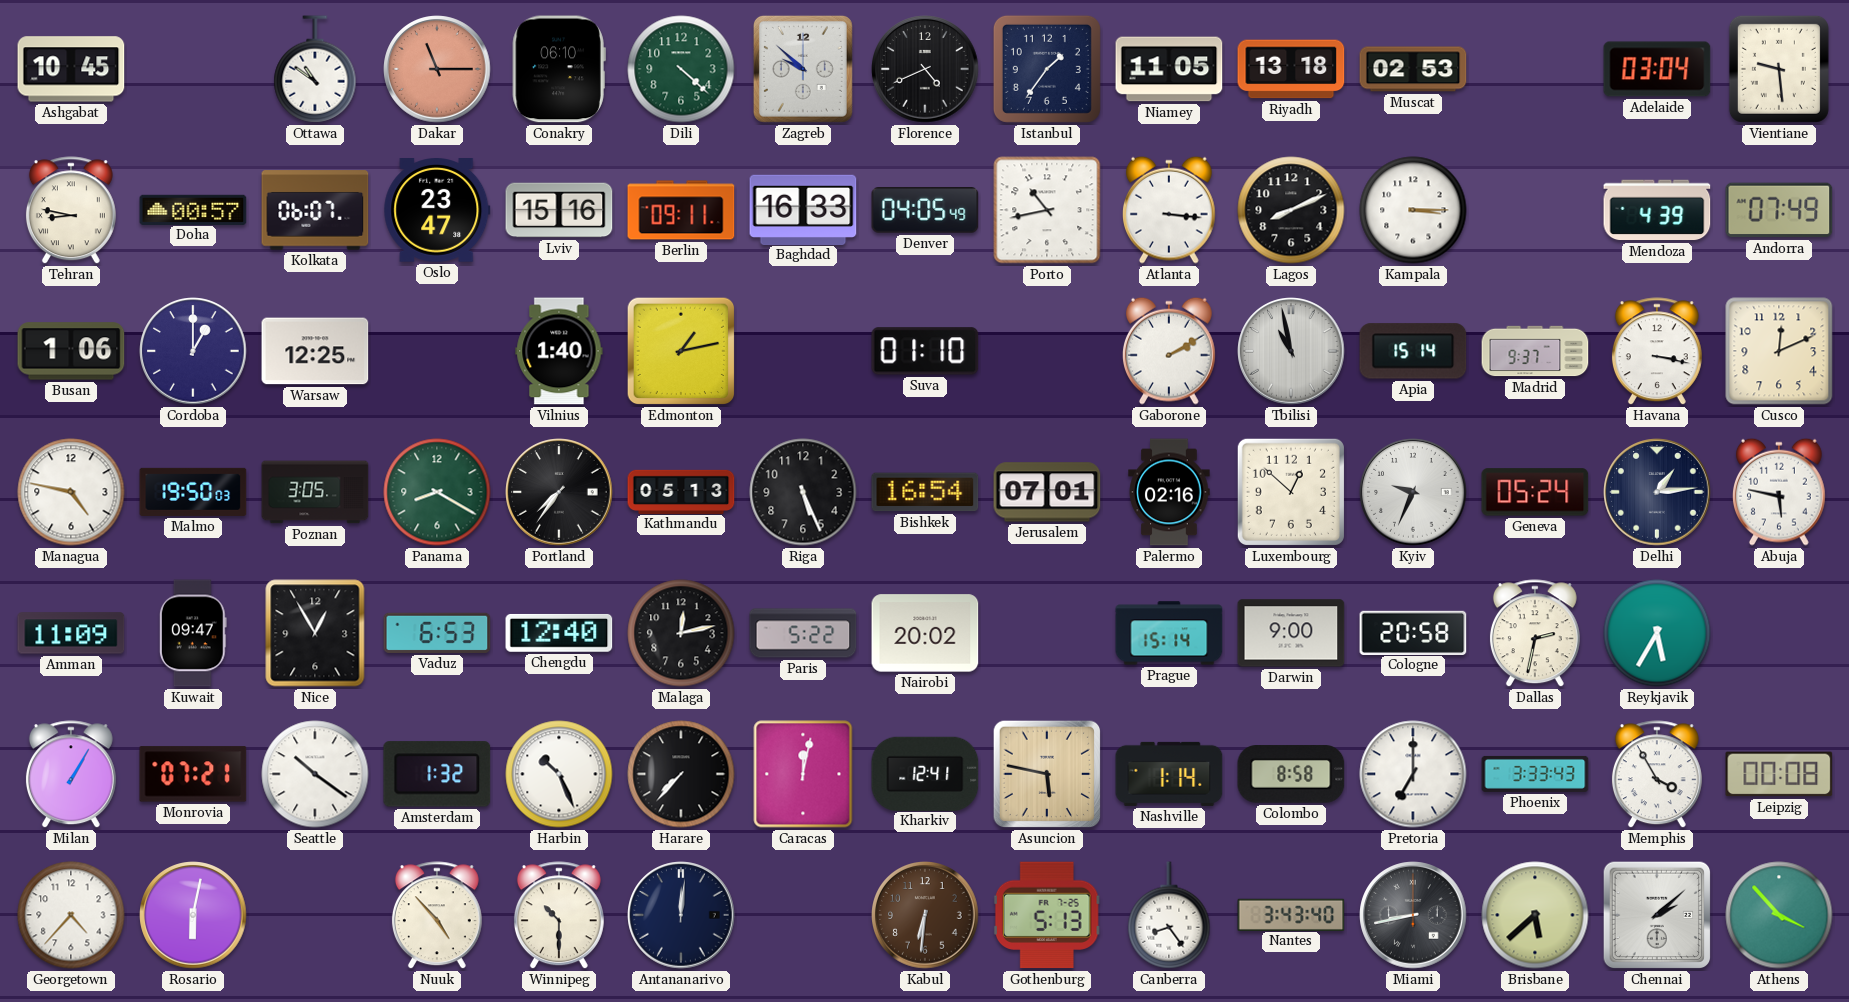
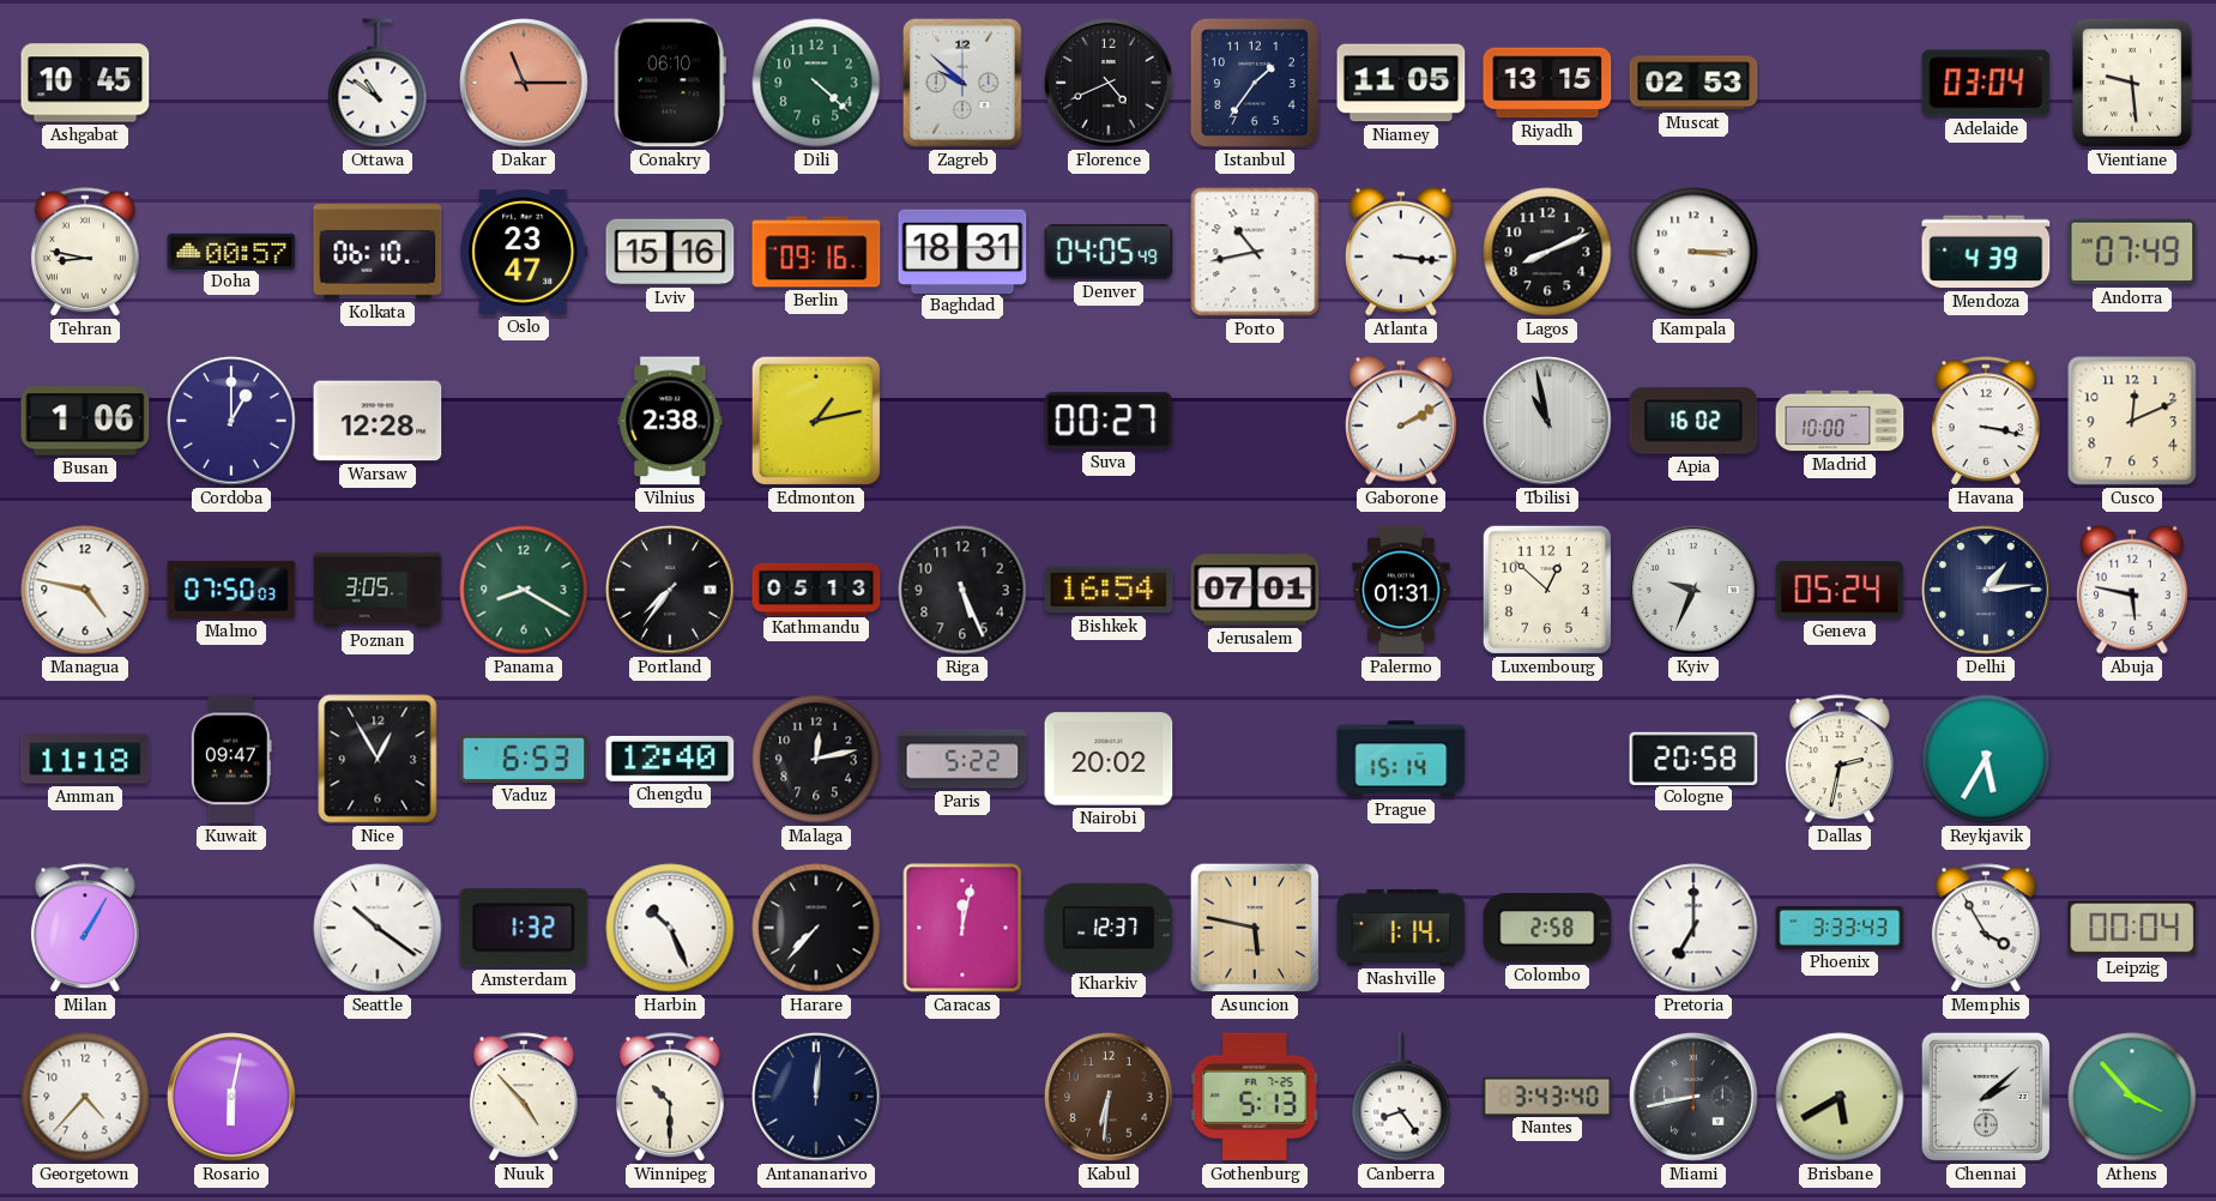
Riyadh: 13:18 -> 13:15
Kolkata: 06:07 -> 06:10
Berlin: 09:11 -> 09:16
Baghdad: 16:33 -> 18:31
Warsaw: 12:25 -> 12:28
Vilnius: 1:40 -> 2:38
Suva: 01:10 -> 00:27
Apia: 15:14 -> 16:02
Madrid: 9:37 -> 10:00
Malmo: 19:50 -> 07:50
Palermo: 02:16 -> 01:31
Amman: 11:09 -> 11:18
Darwin: 9:00 -> none
Monrovia: 07:21 -> none
Kharkiv: 12:41 -> 12:37
Colombo: 8:58 -> 2:58
Leipzig: 00:08 -> 00:04
Brisbane: 5:38 -> 5:40
